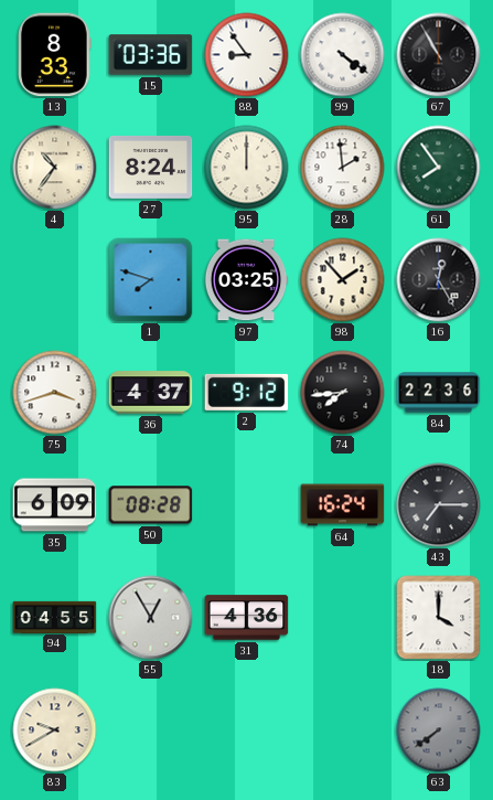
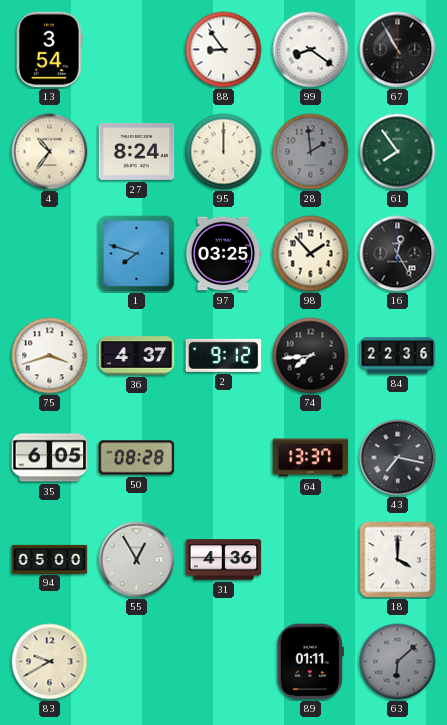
13: 8:33 -> 3:54
15: 03:36 -> none
99: 4:21 -> 8:21
28 dial: white -> grey
35: 6:09 -> 6:05
64: 16:24 -> 13:37
43: 7:15 -> 7:17
94: 04:55 -> 05:00
89: none -> 01:11
63: 7:39 -> 6:08
